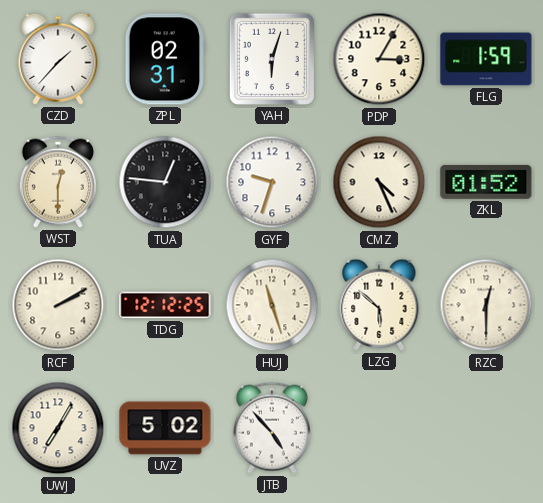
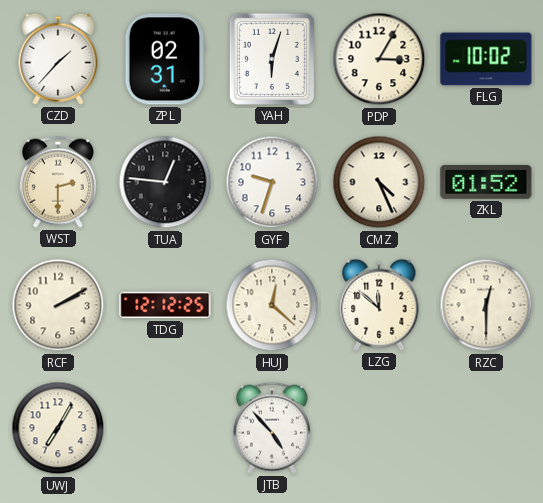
FLG: 1:59 -> 10:02
WST: 12:30 -> 2:30
HUJ: 11:27 -> 12:22
LZG: 5:52 -> 11:52
UVZ: 5:02 -> none
